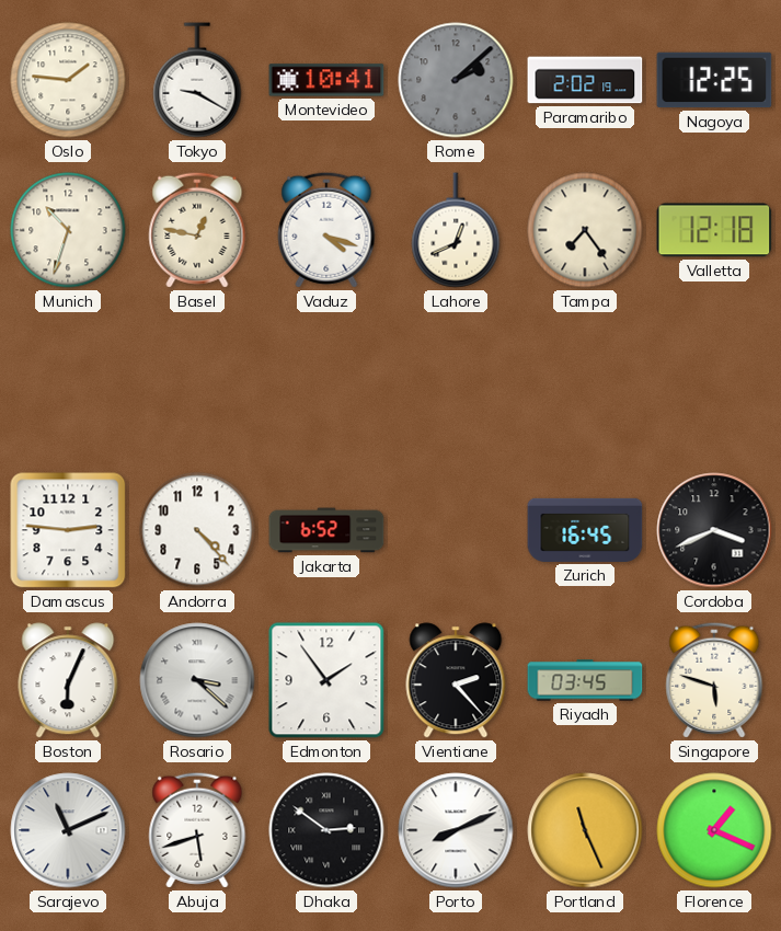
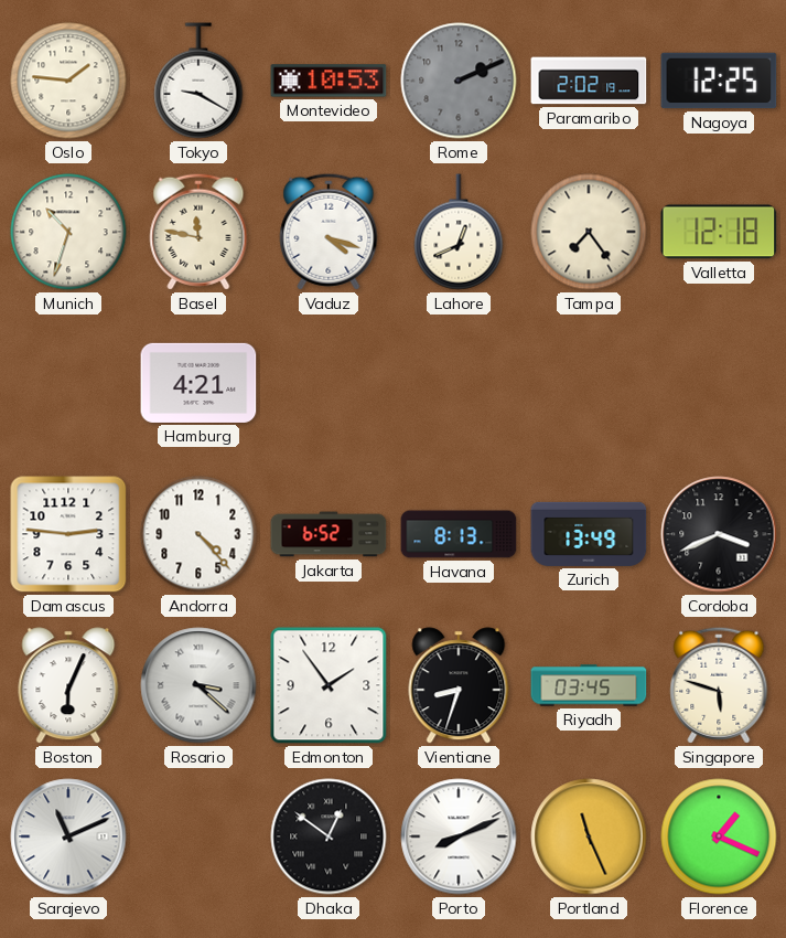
Montevideo: 10:41 -> 10:53
Rome: 2:08 -> 2:11
Basel: 12:47 -> 11:47
Hamburg: none -> 4:21
Havana: none -> 8:13
Zurich: 16:45 -> 13:49
Vientiane: 2:23 -> 8:33
Abuja: 5:42 -> none
Dhaka: 2:51 -> 12:51
